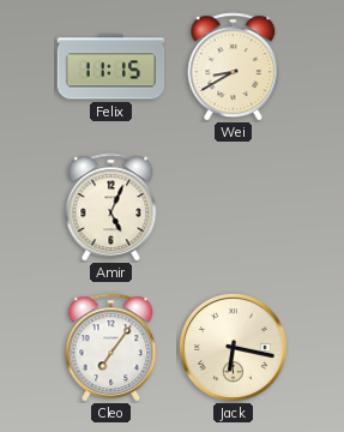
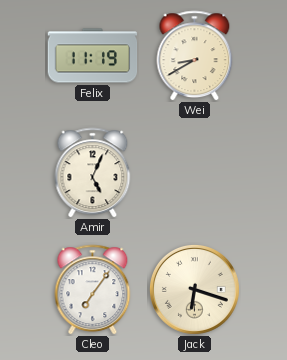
Felix: 11:15 -> 11:19
Jack: 6:17 -> 6:18
